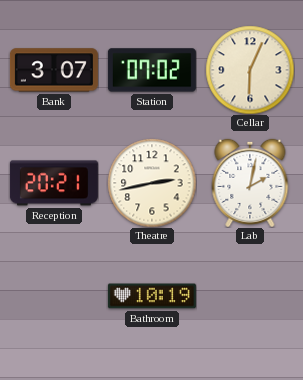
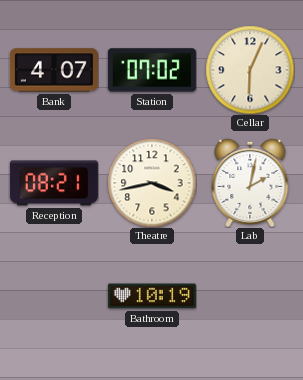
Bank: 3:07 -> 4:07
Reception: 20:21 -> 08:21
Theatre: 2:43 -> 3:43
